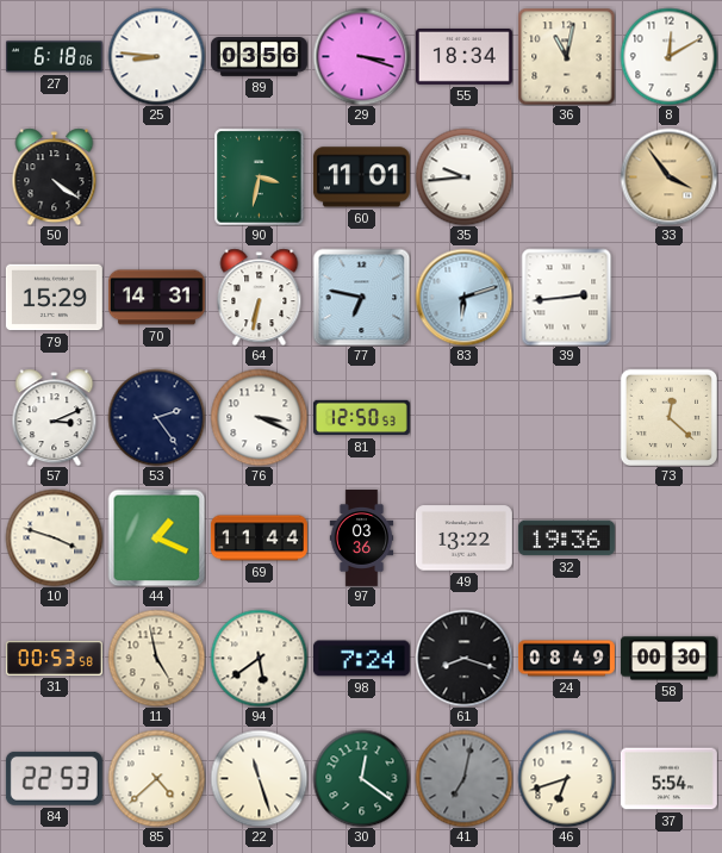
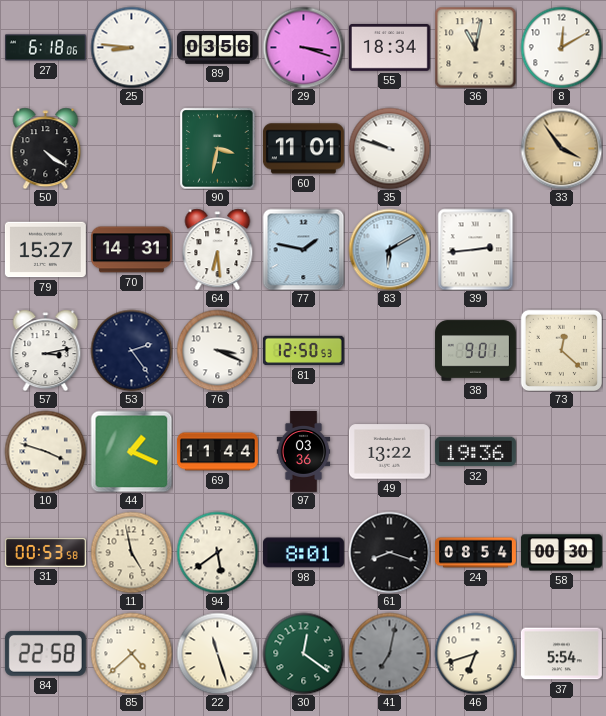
35: 9:44 -> 9:48
79: 15:29 -> 15:27
64: 6:32 -> 6:29
77: 6:47 -> 1:47
83: 6:12 -> 6:10
57: 3:11 -> 3:13
38: none -> 9:01
98: 7:24 -> 8:01
24: 08:49 -> 08:54
84: 22:53 -> 22:58
